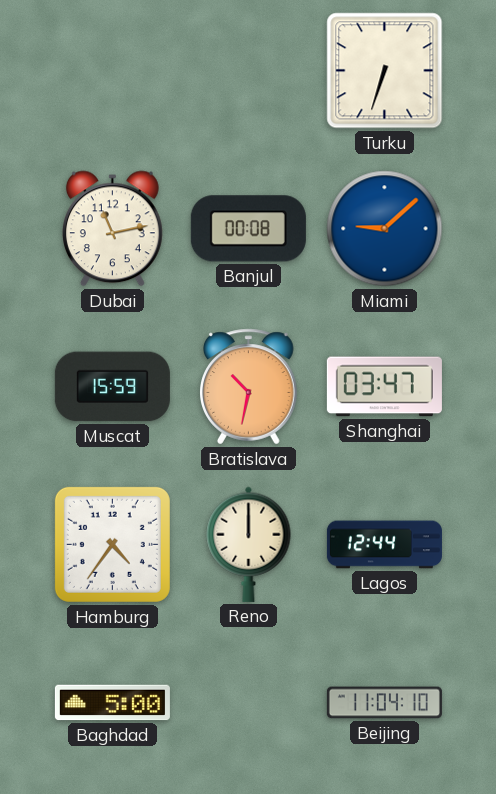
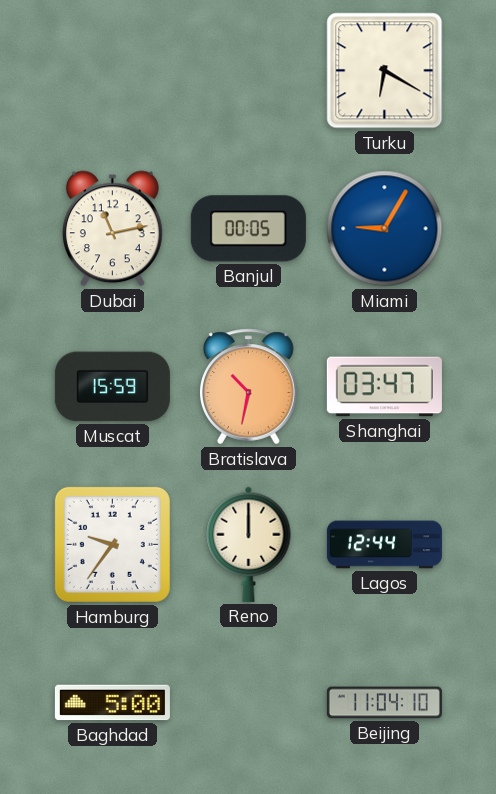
Turku: 6:33 -> 6:20
Banjul: 00:08 -> 00:05
Miami: 9:08 -> 9:05
Hamburg: 4:36 -> 9:36
